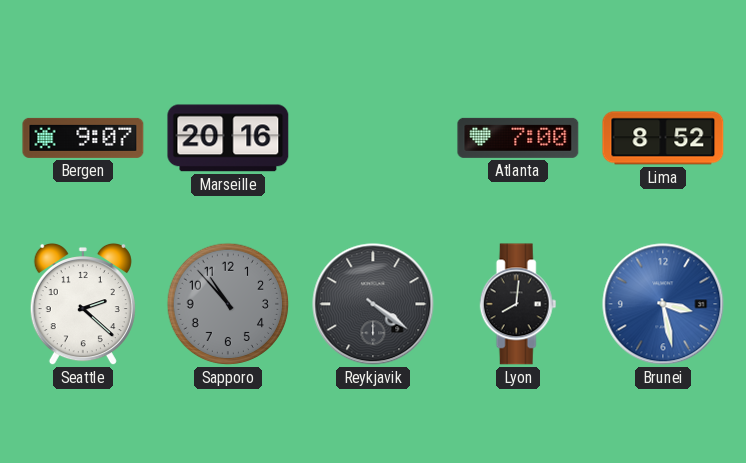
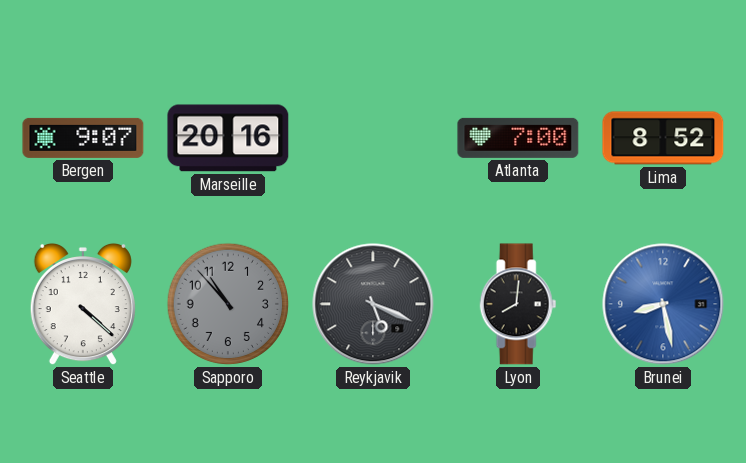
Seattle: 2:22 -> 4:22
Reykjavik: 4:21 -> 5:19
Brunei: 3:28 -> 8:28
